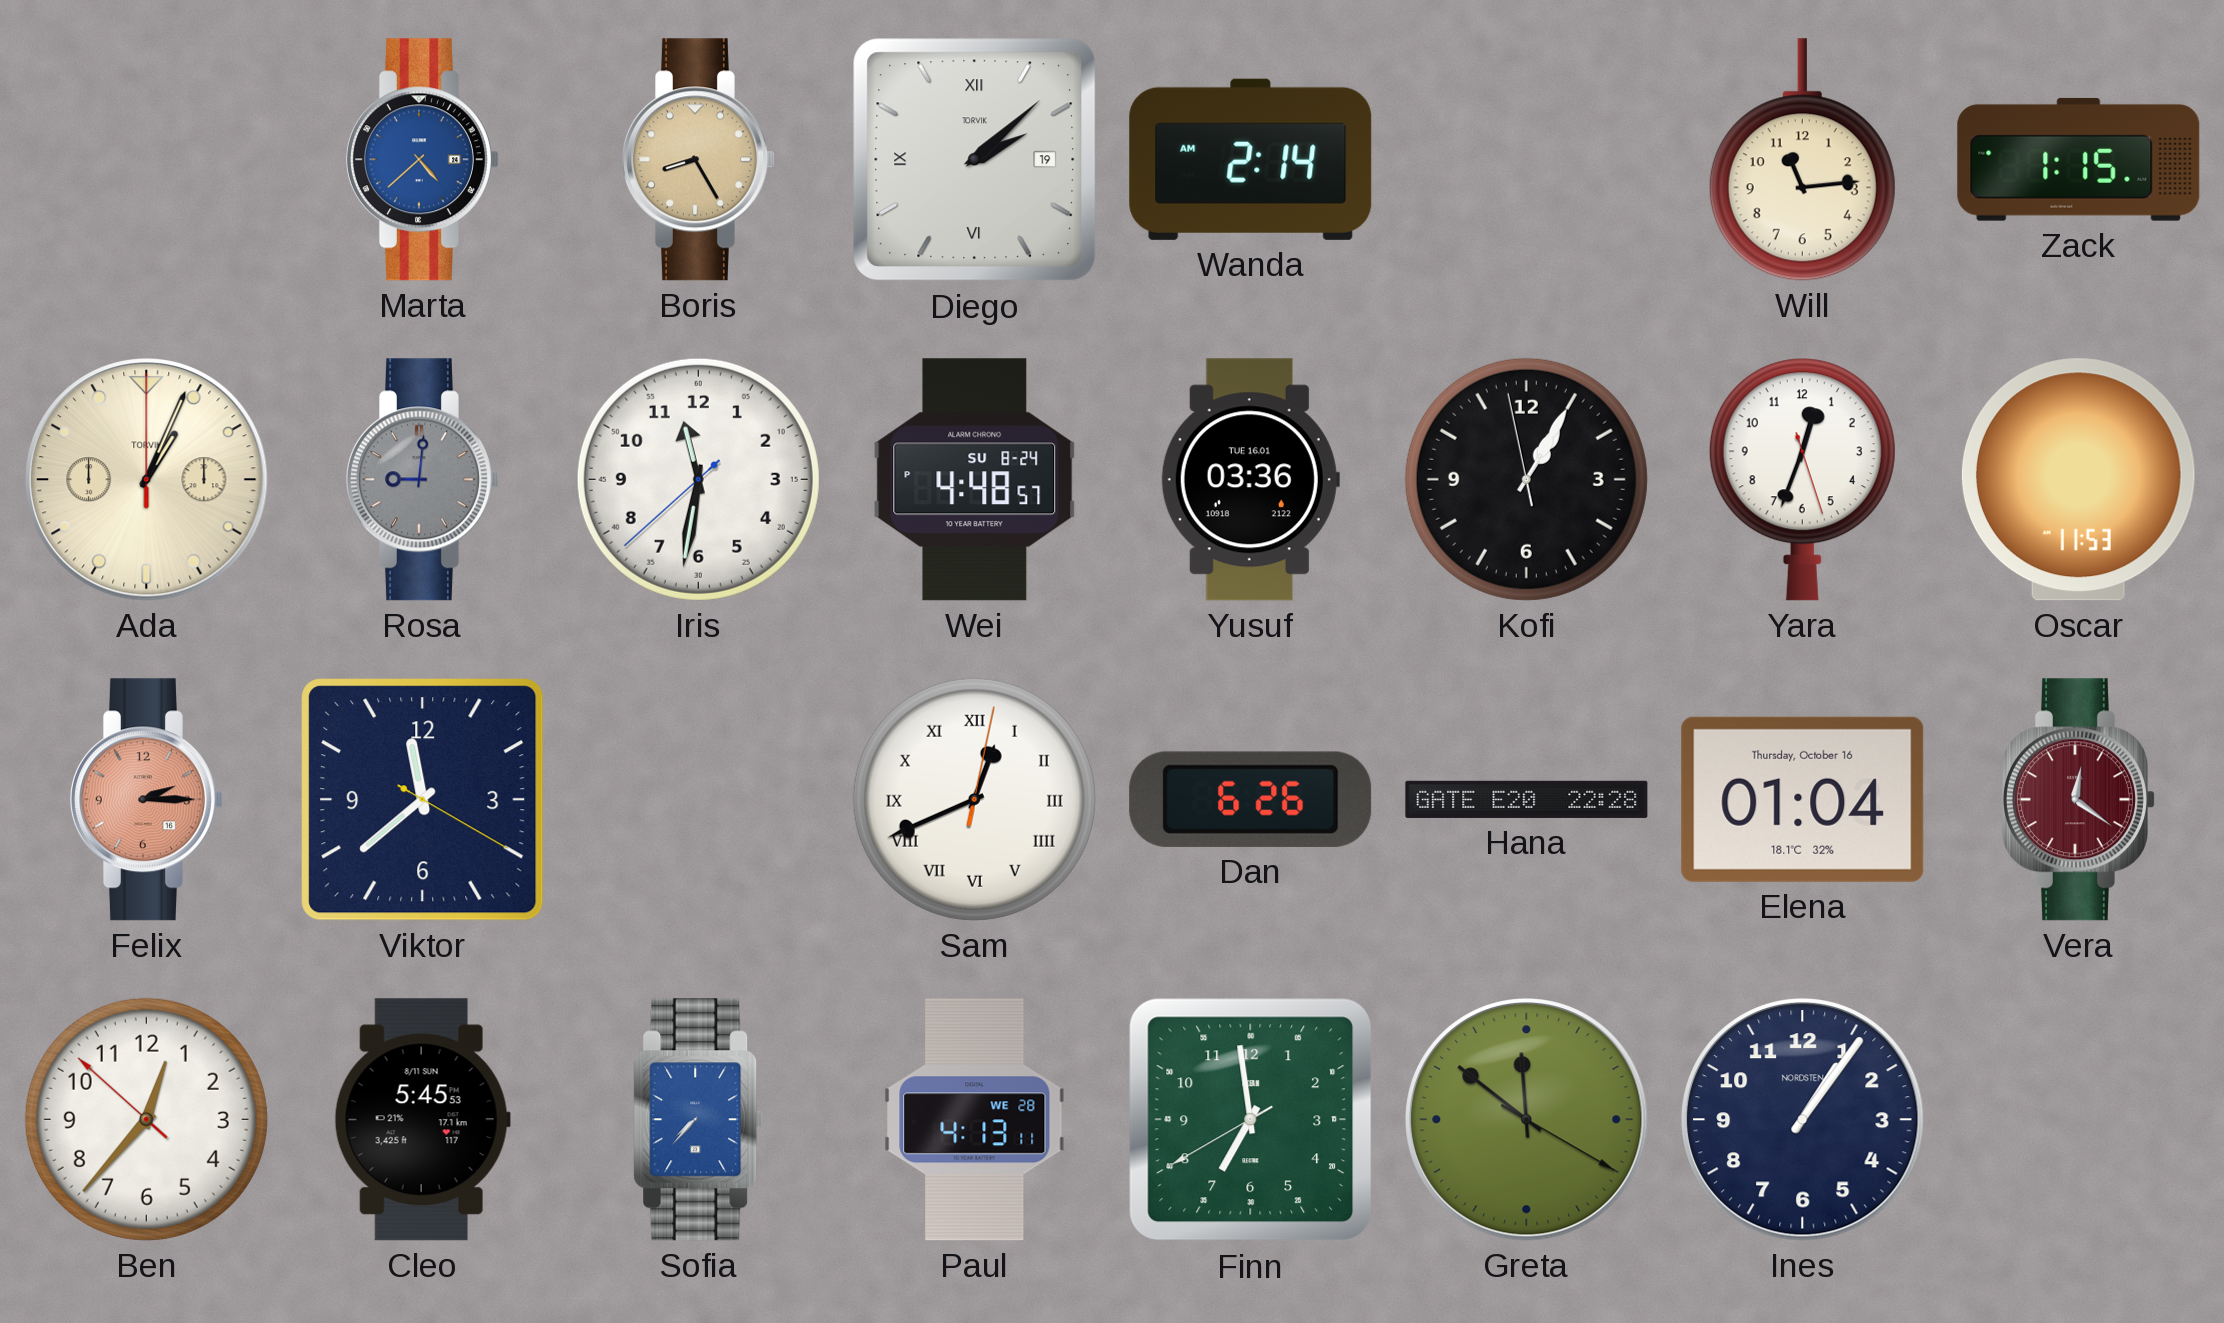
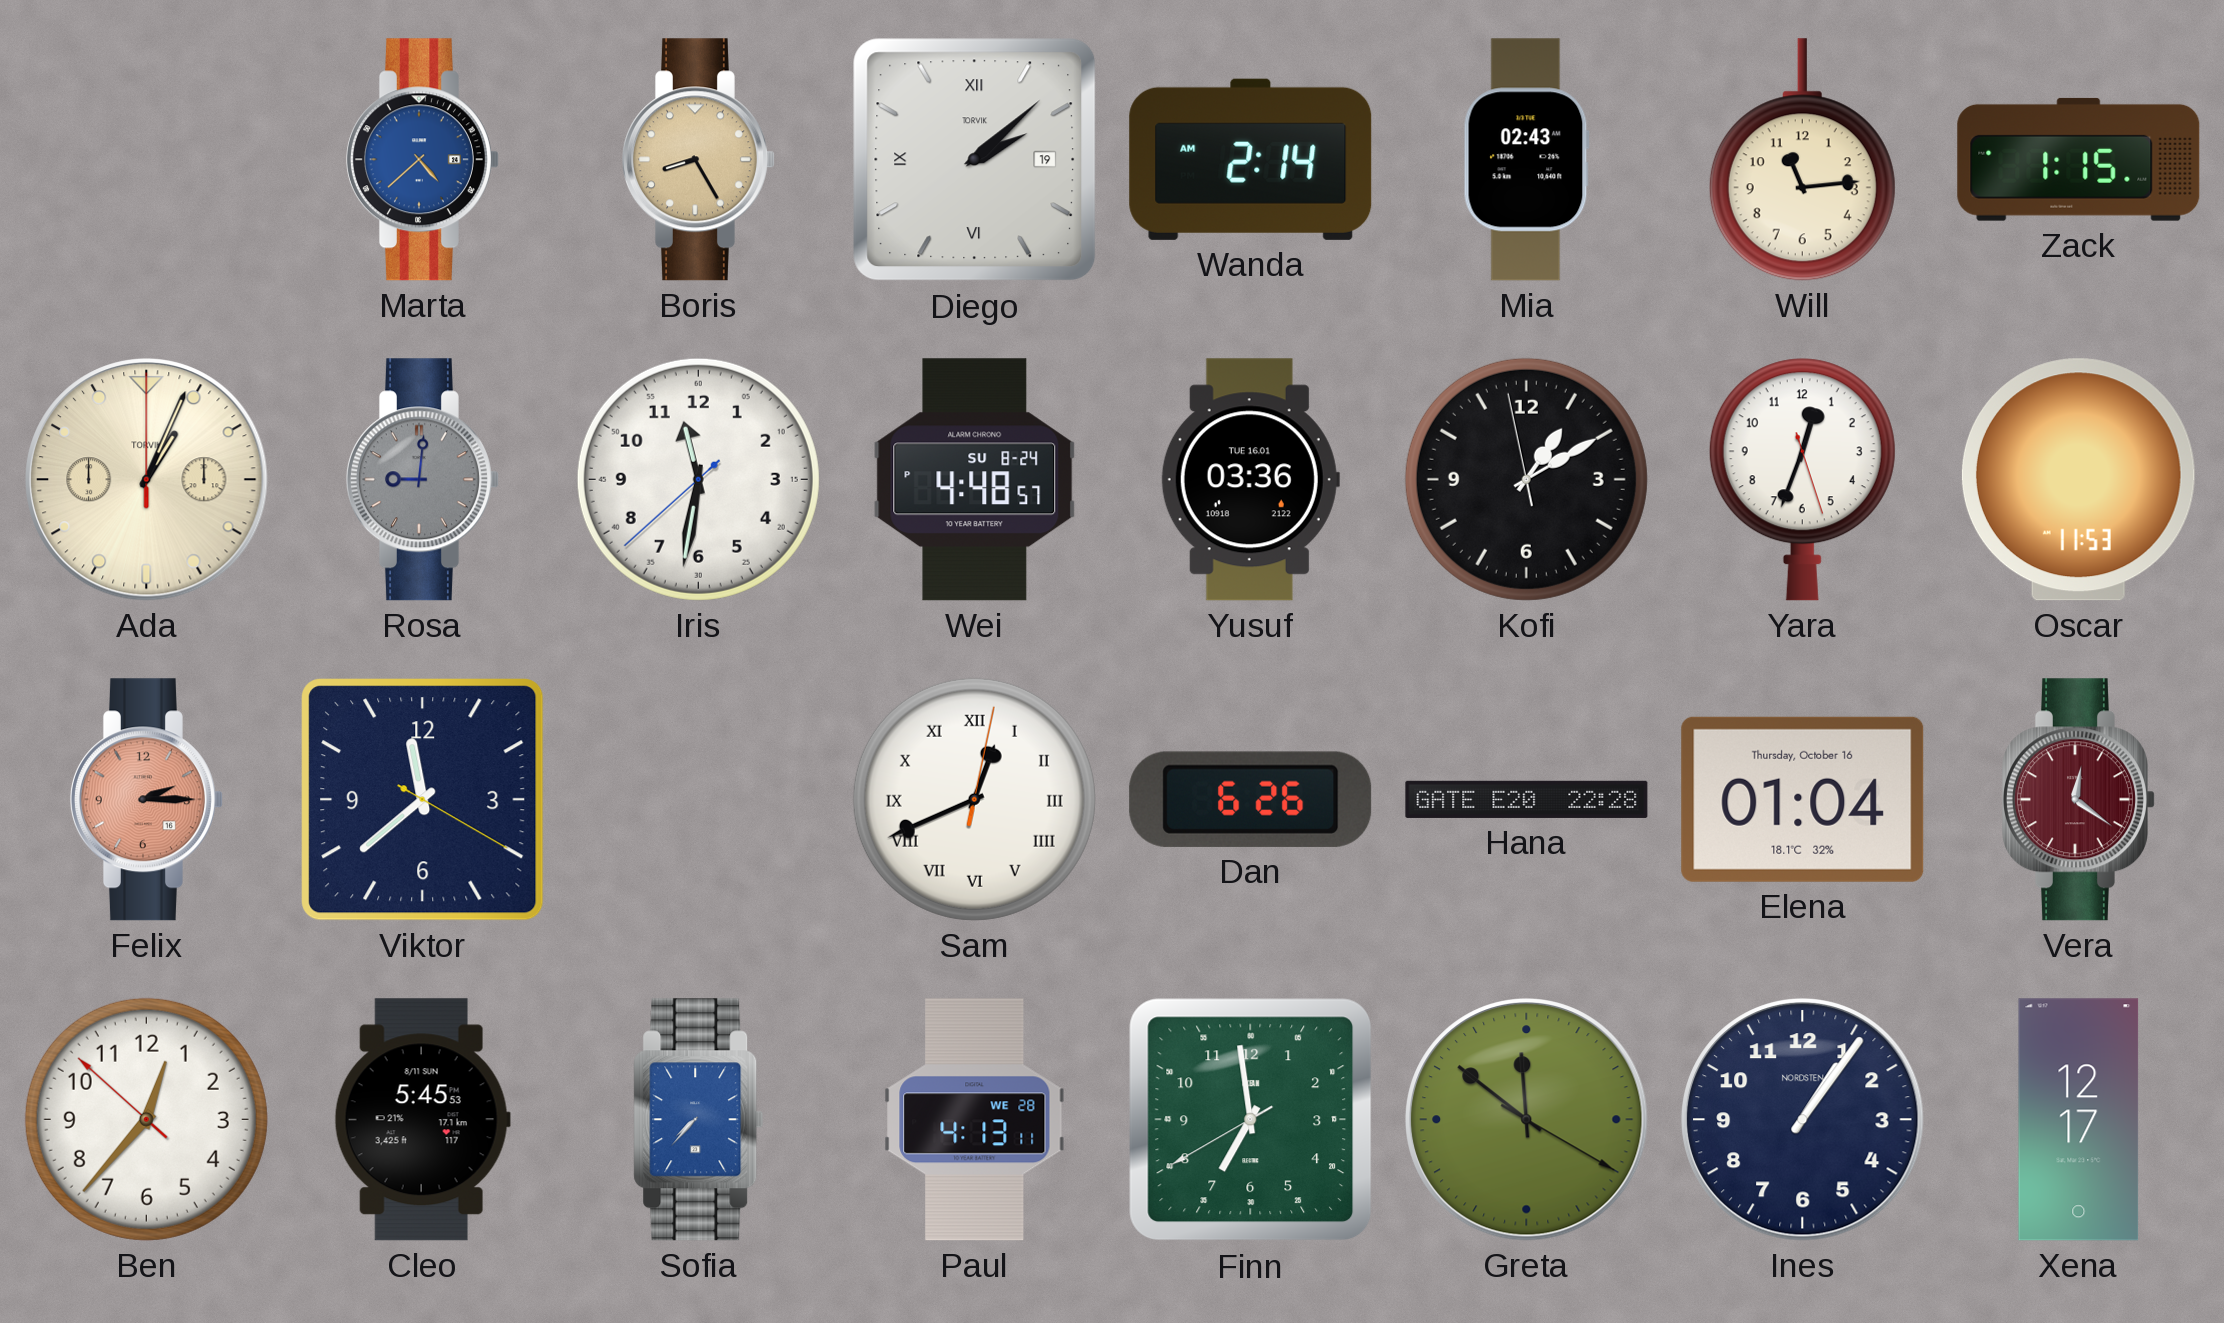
Mia: none -> 02:43
Kofi: 1:04 -> 1:09
Xena: none -> 12:17
